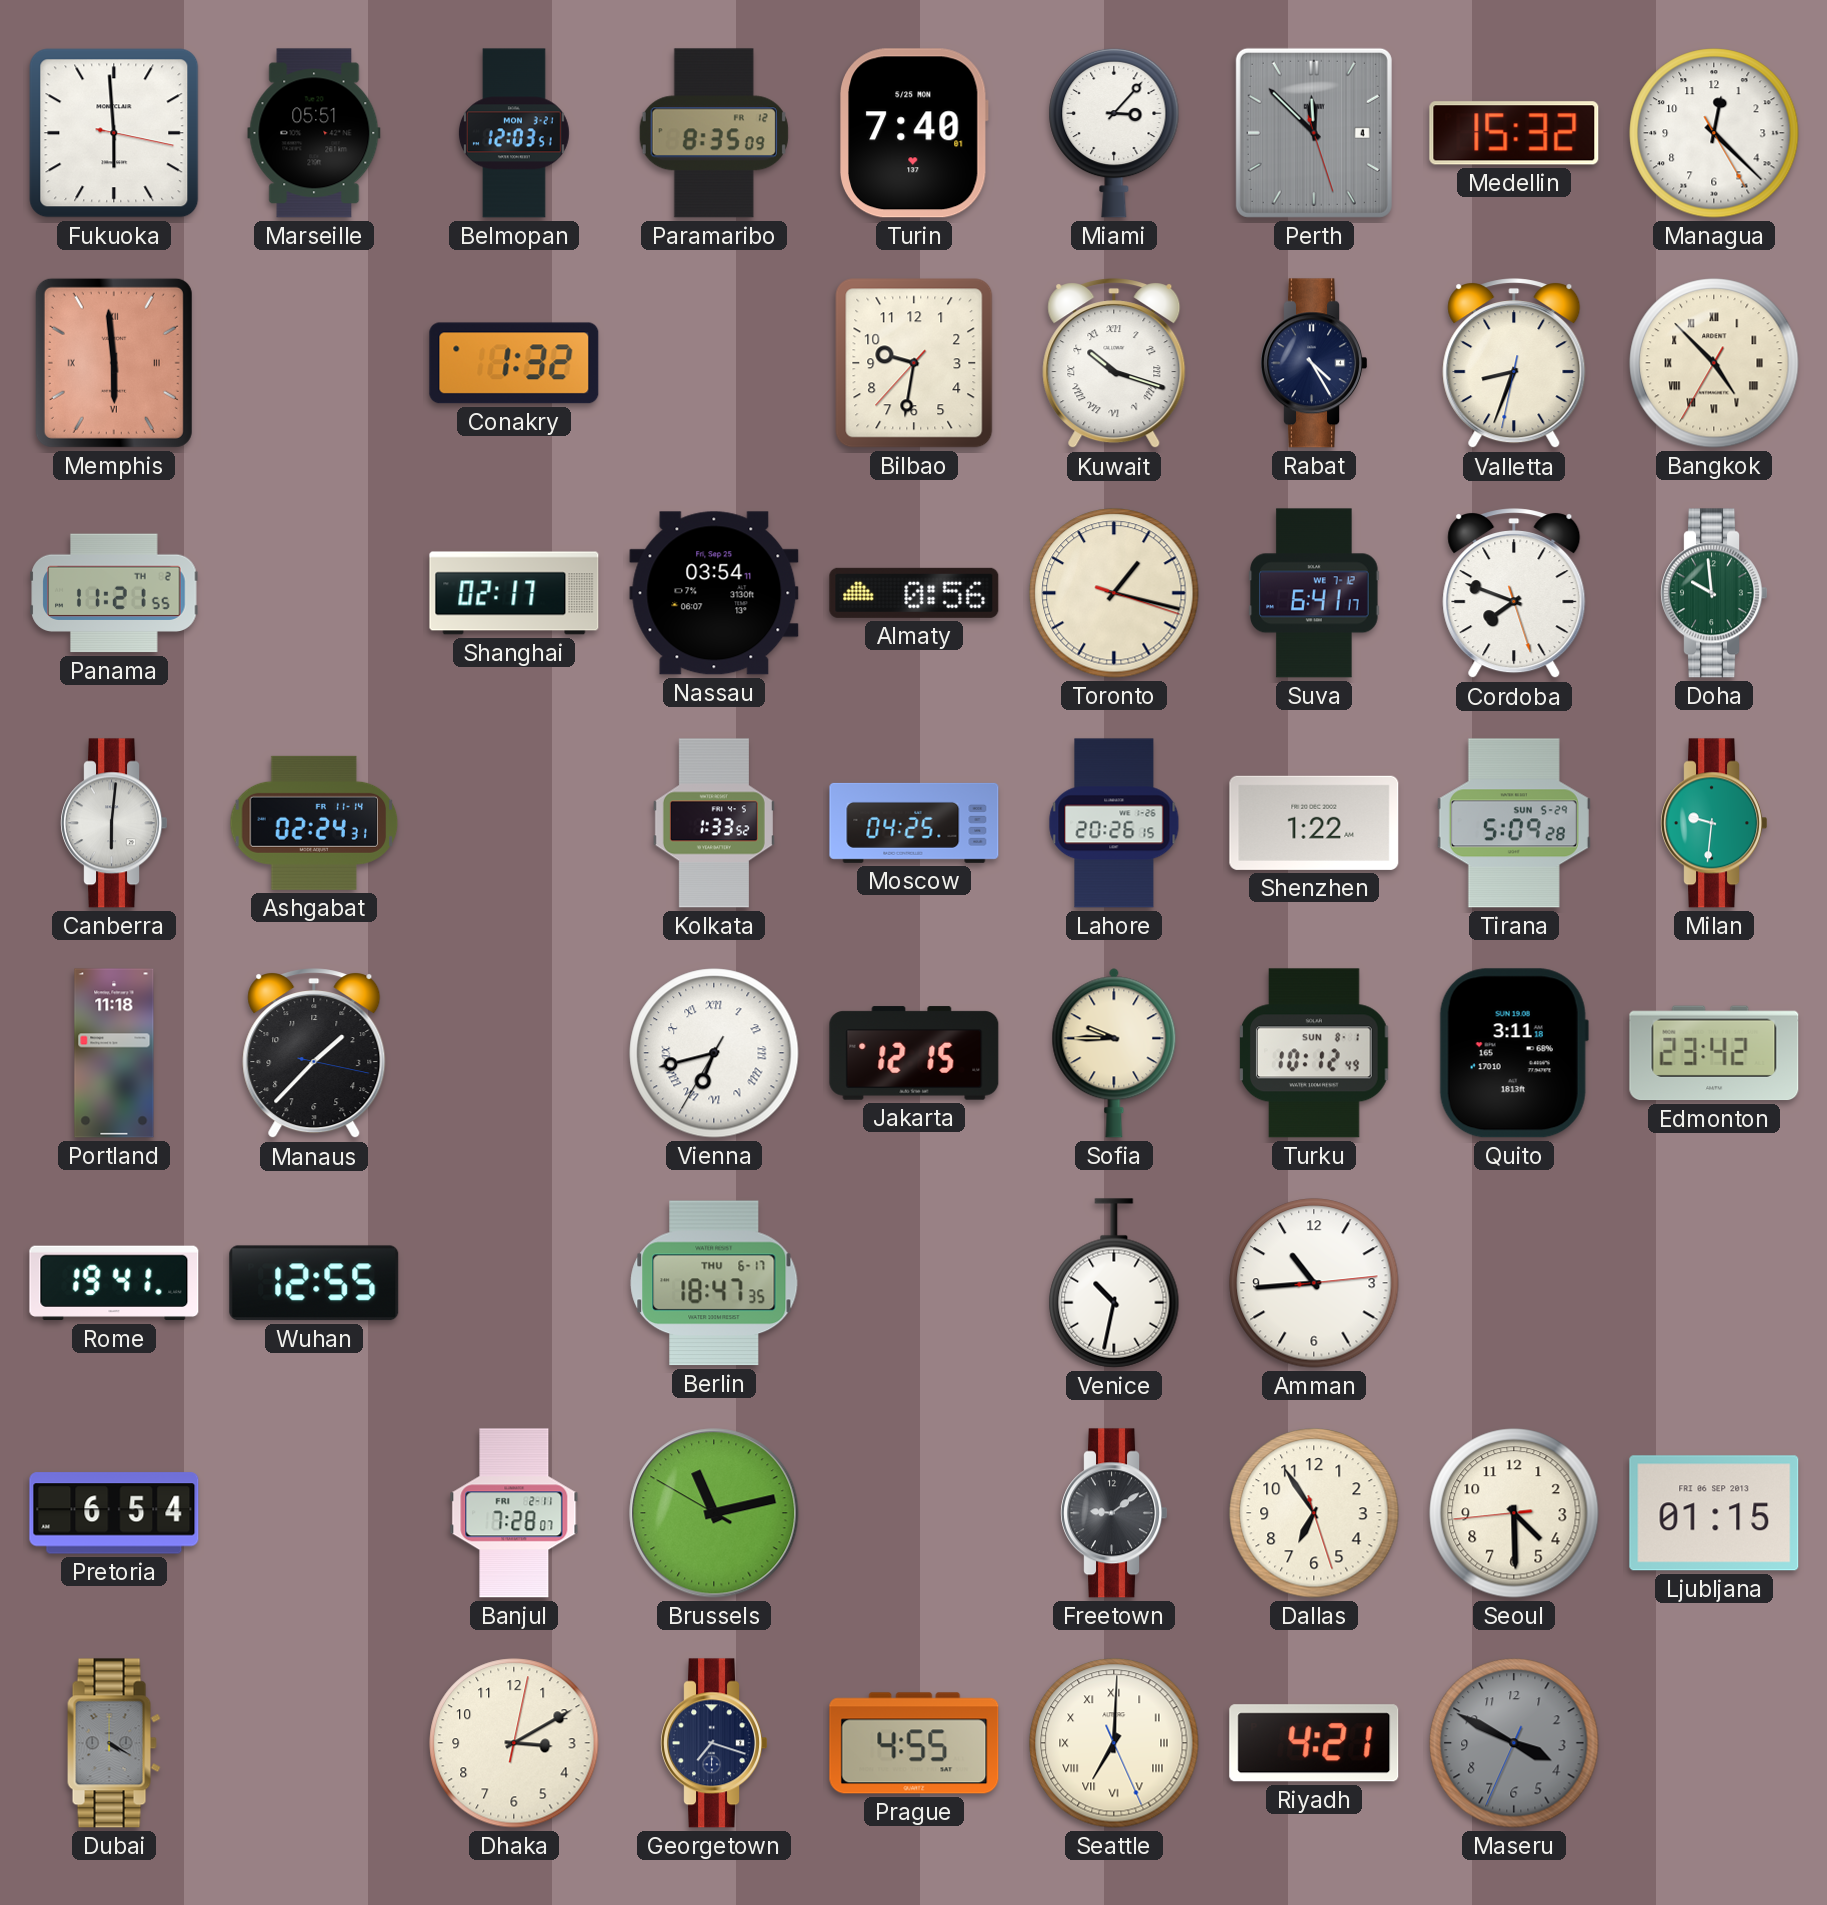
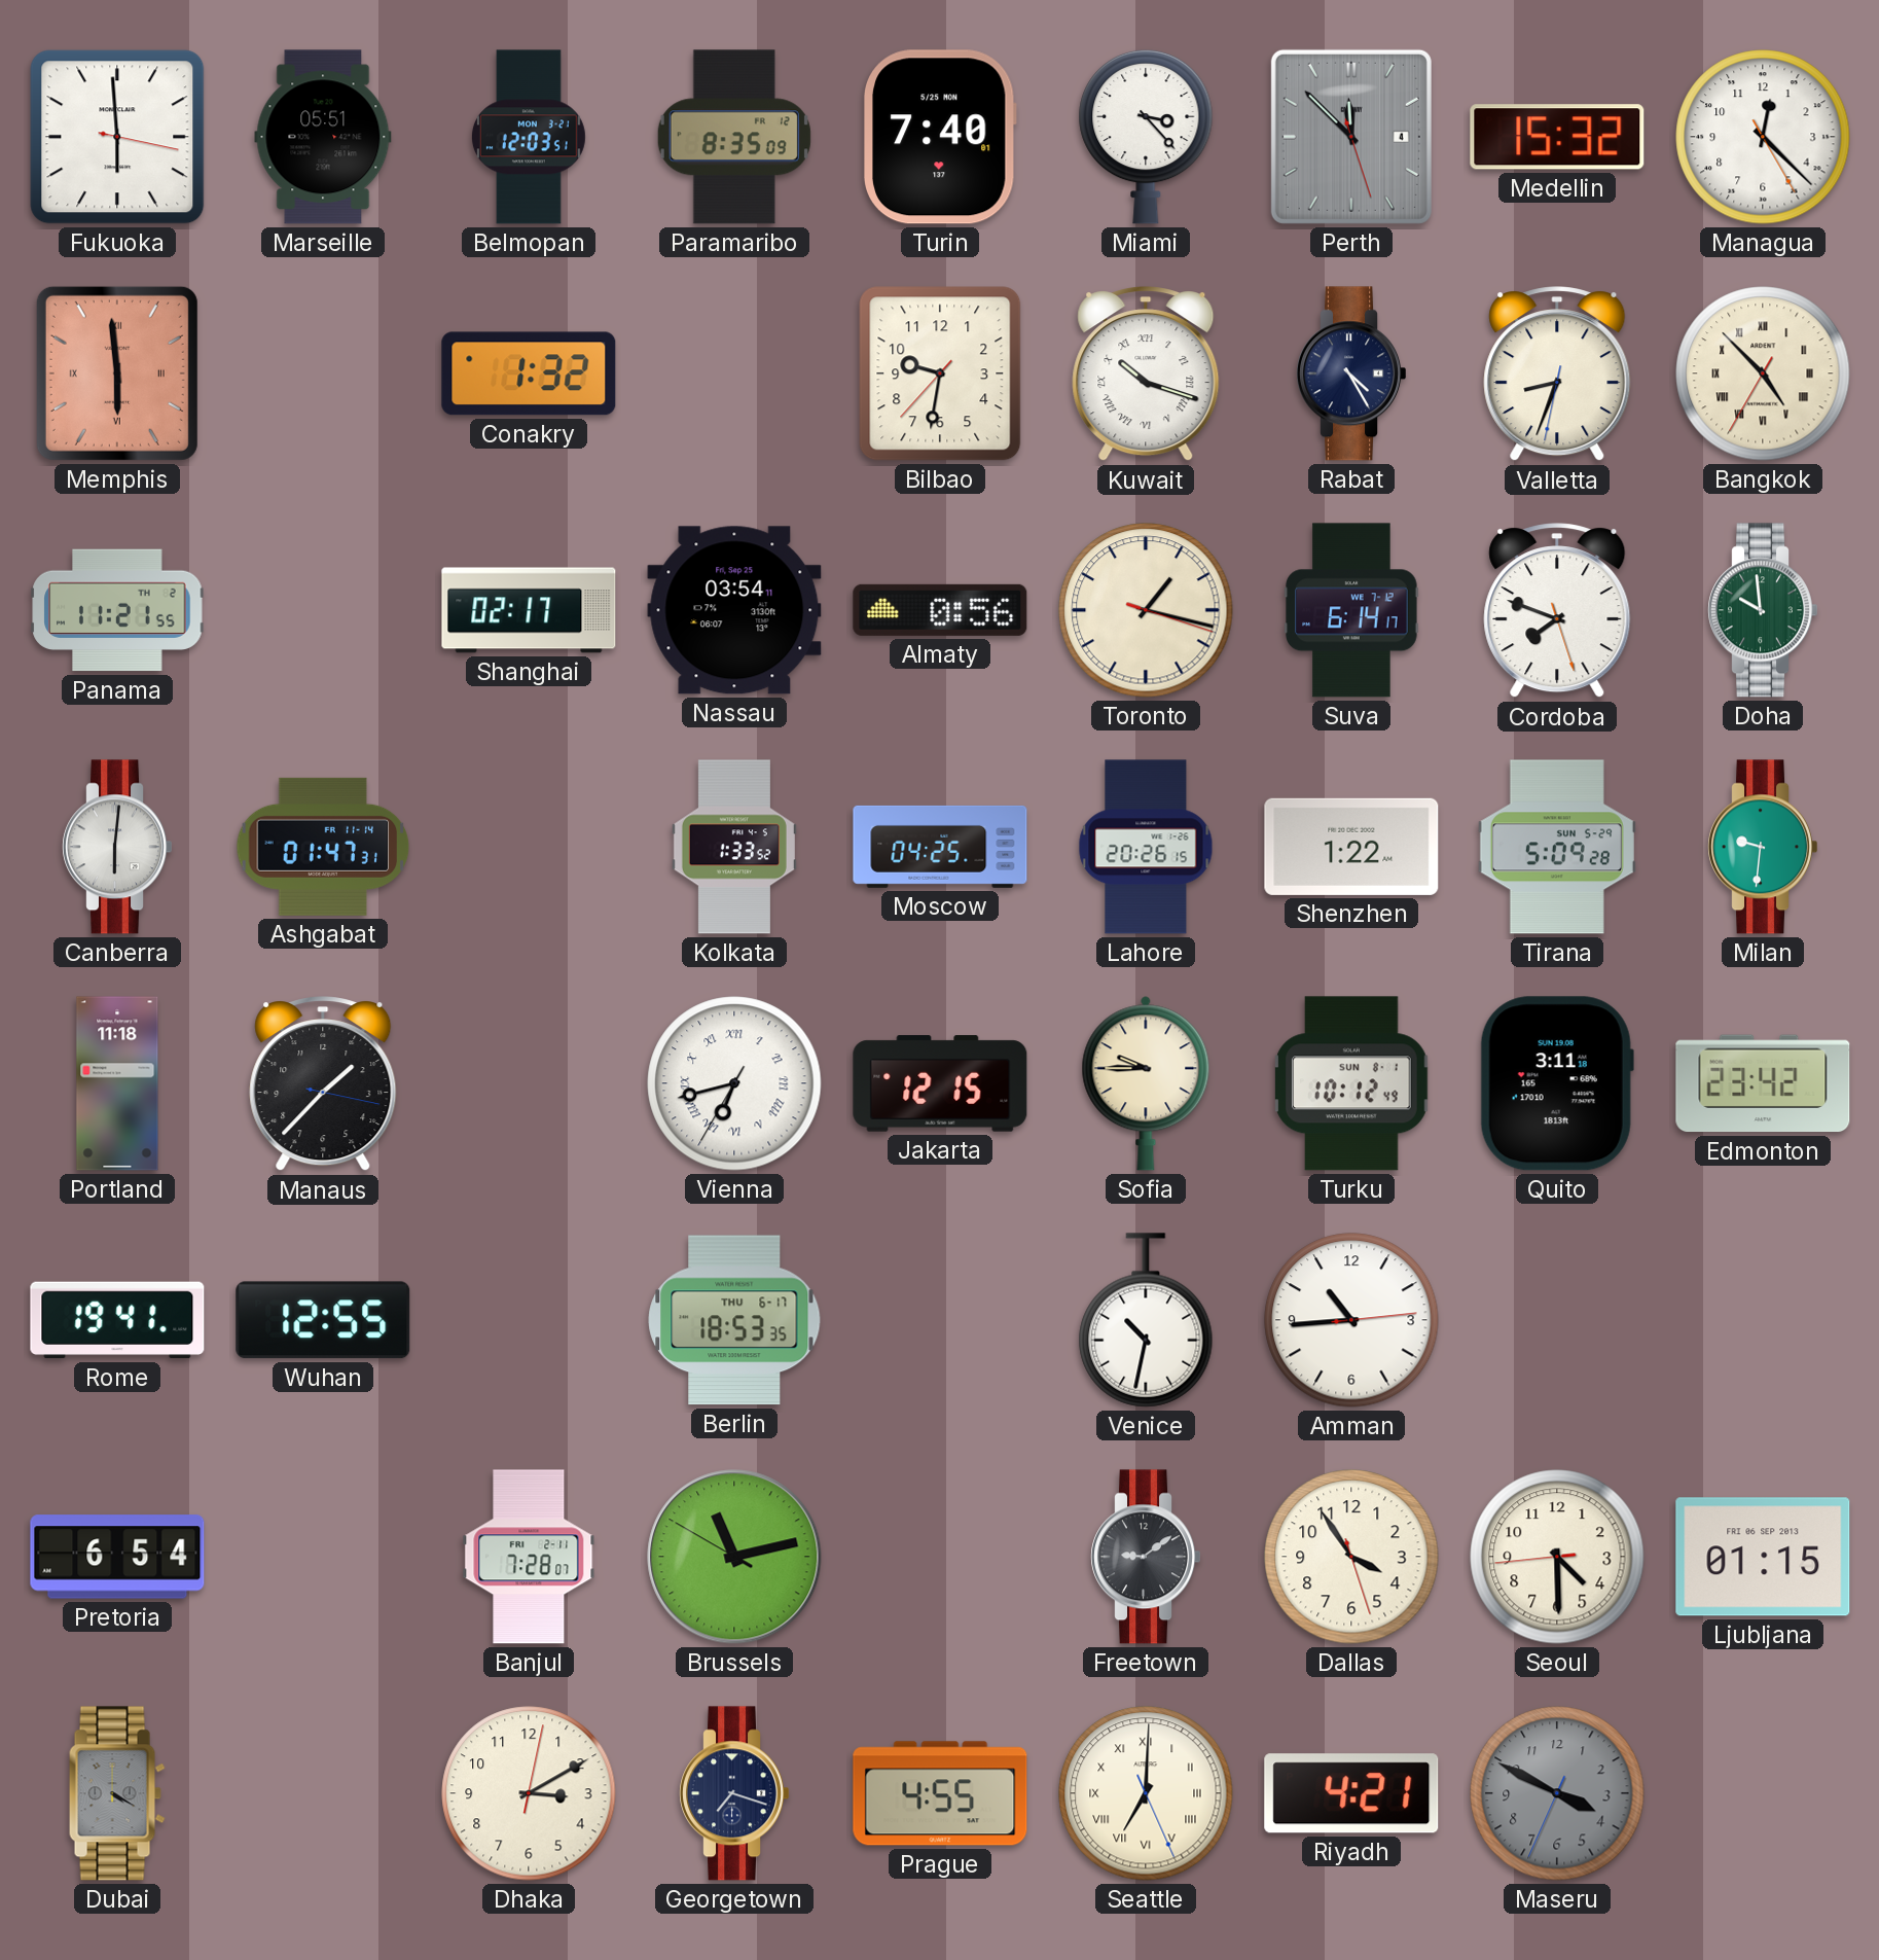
Miami: 3:07 -> 3:23
Suva: 6:41 -> 6:14
Ashgabat: 02:24 -> 01:47
Berlin: 18:47 -> 18:53
Dallas: 6:54 -> 3:54
